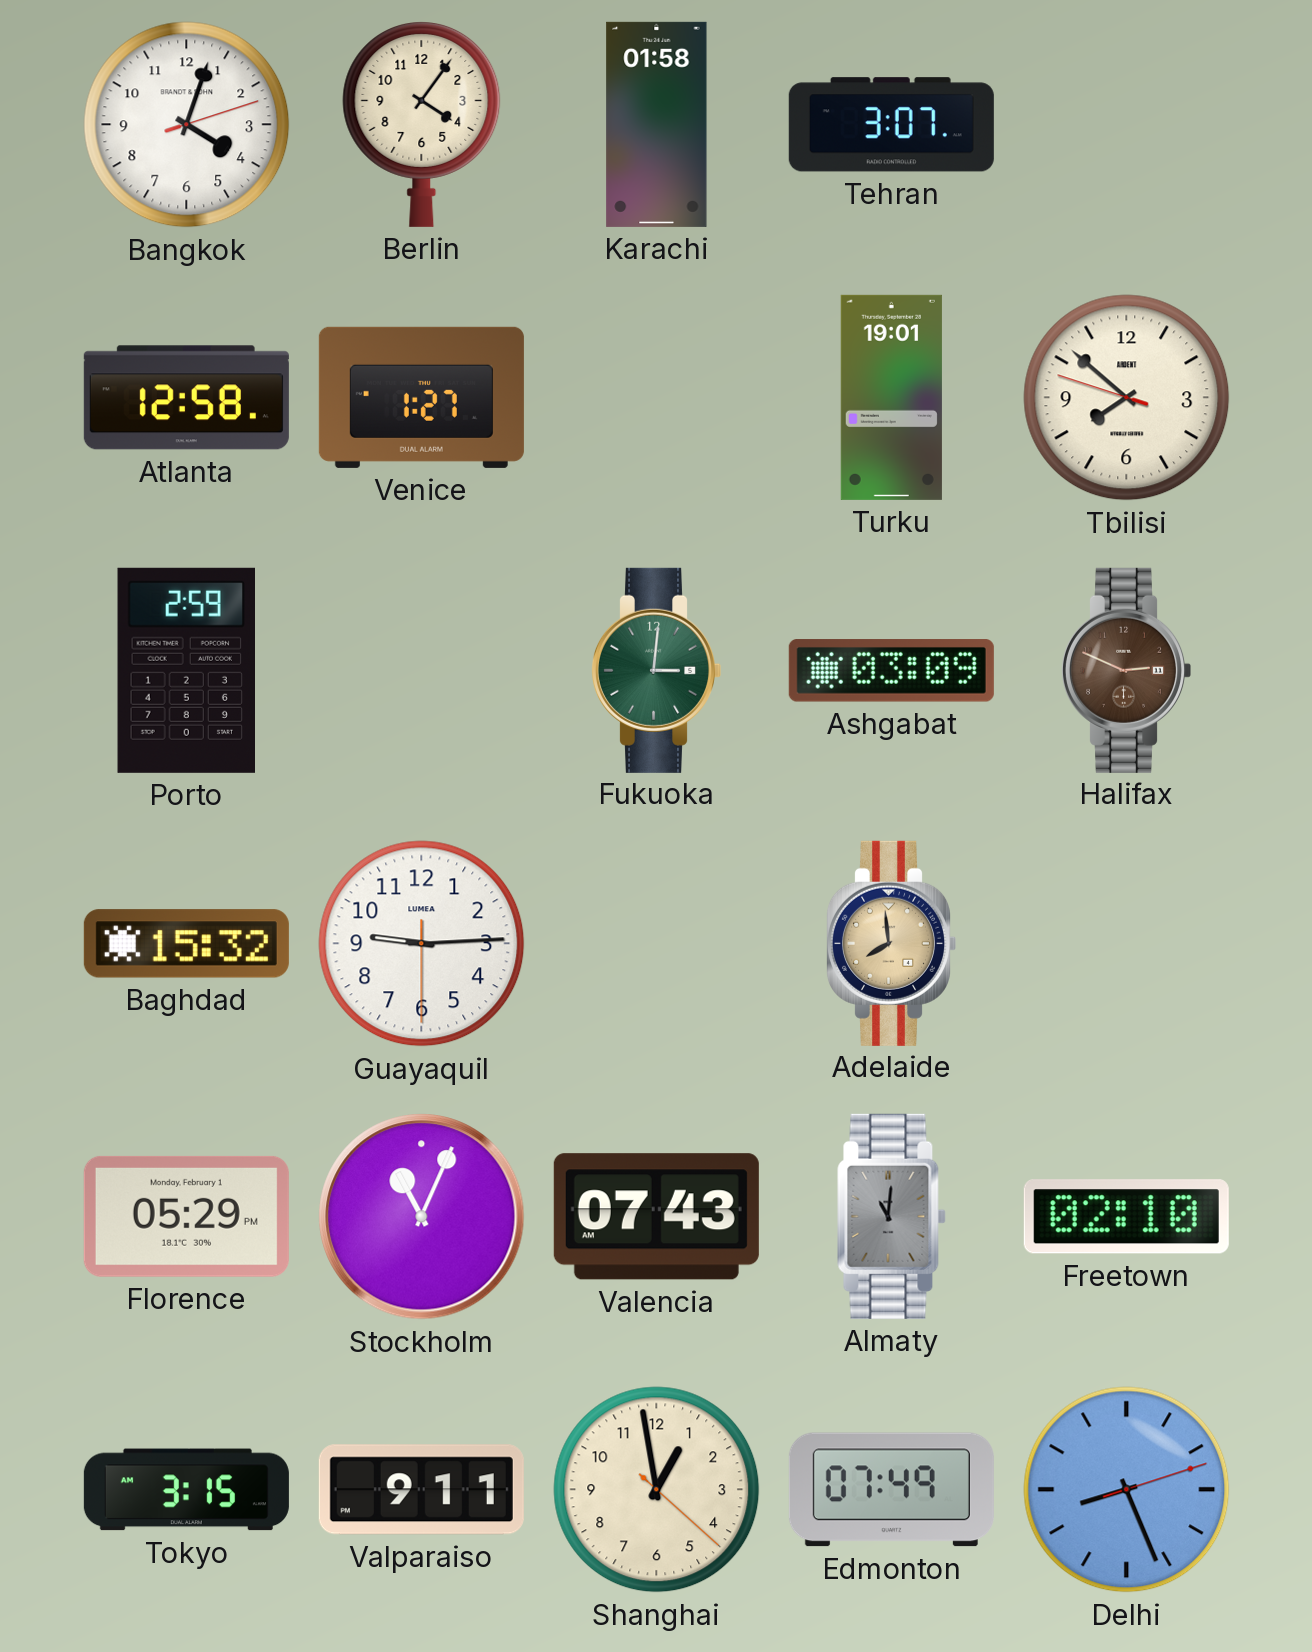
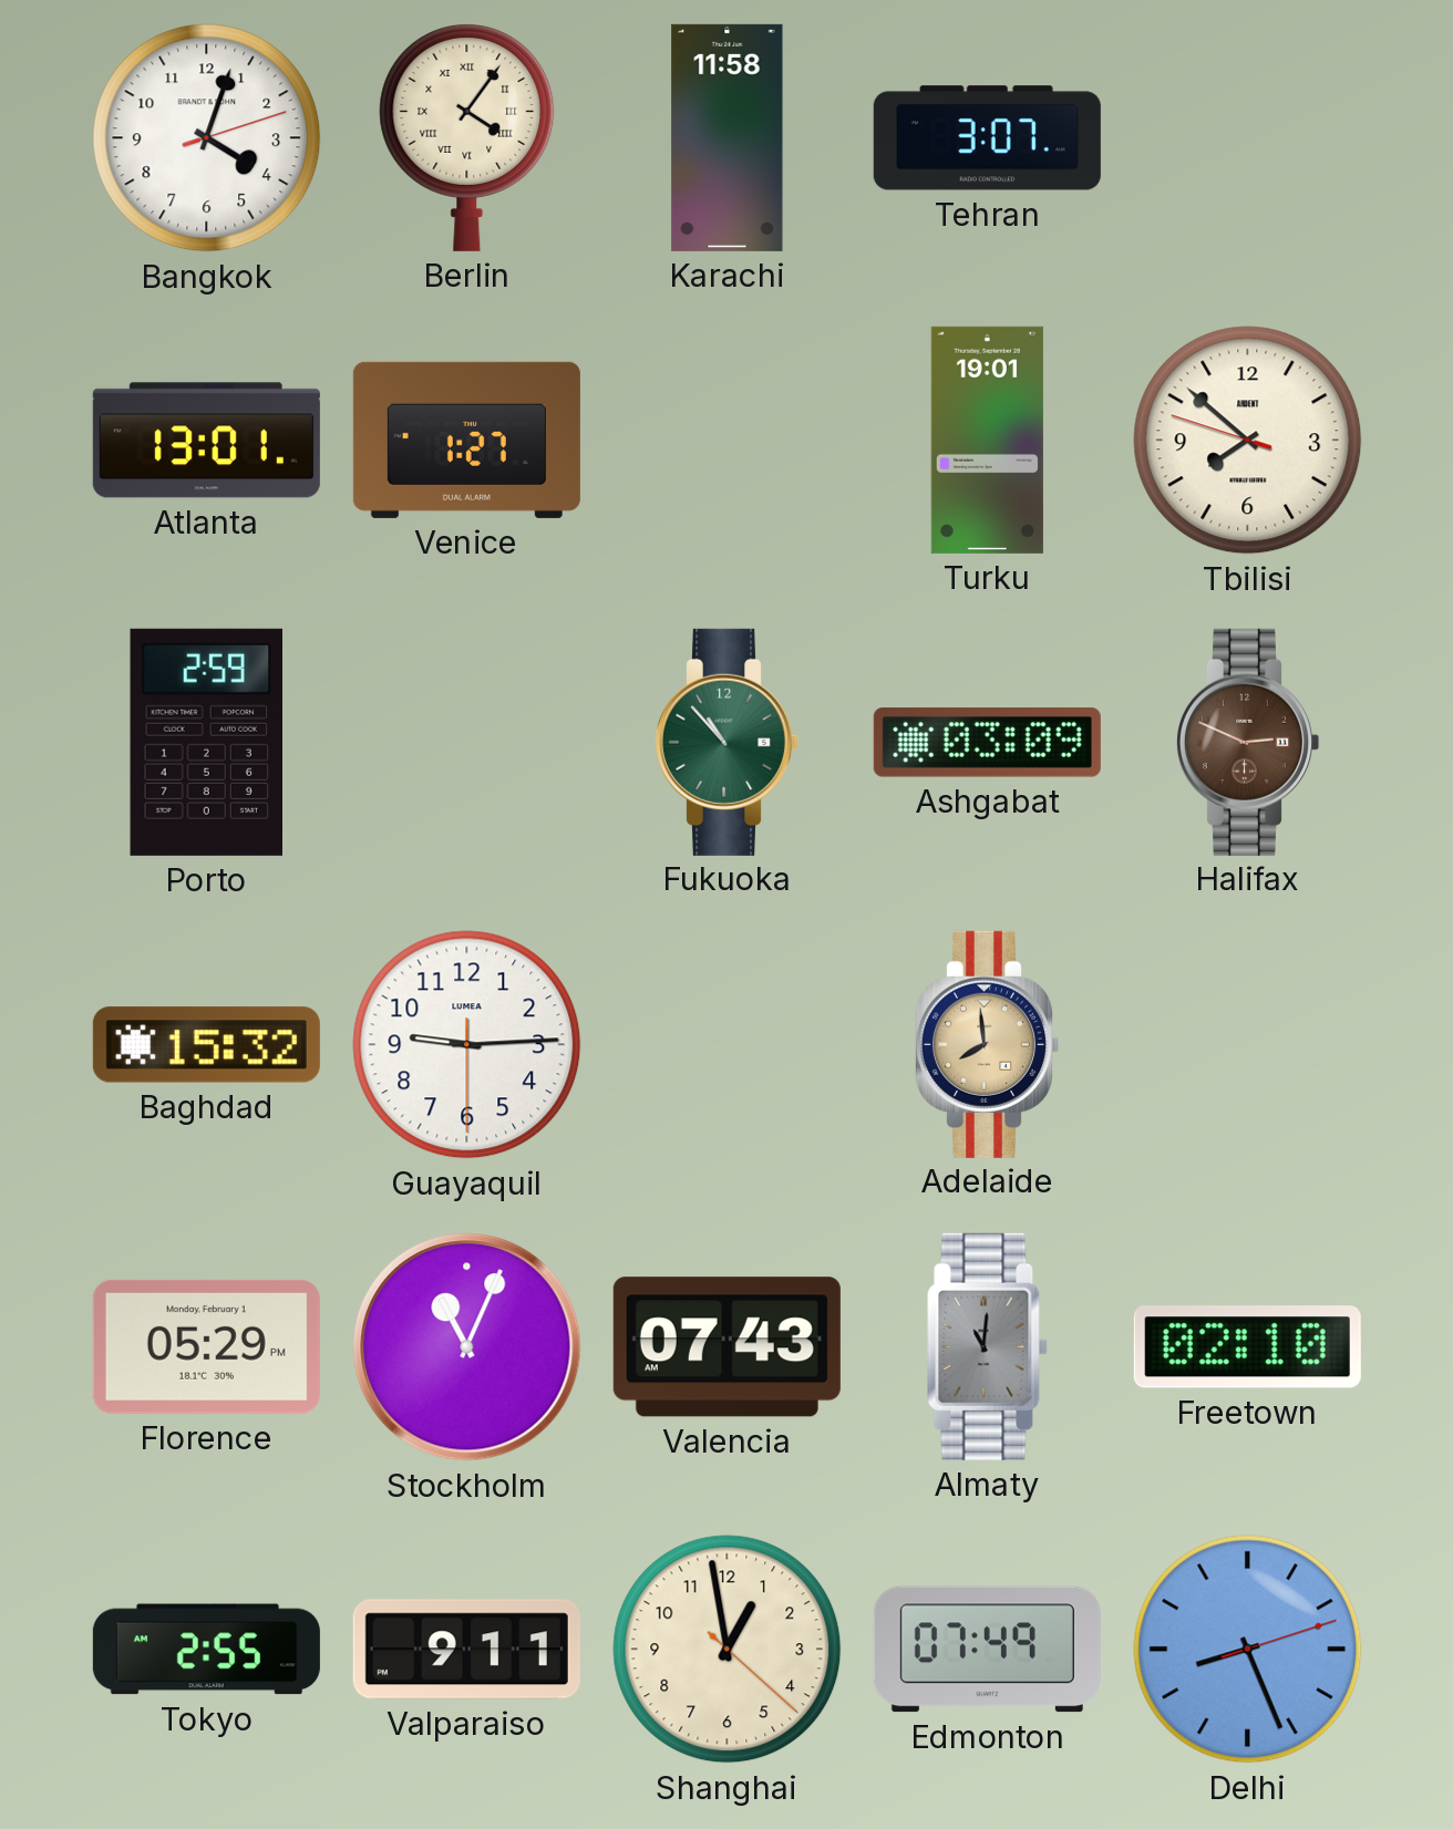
Berlin numerals: Arabic -> Roman
Karachi: 01:58 -> 11:58
Atlanta: 12:58 -> 13:01
Fukuoka: 3:01 -> 10:53
Tokyo: 3:15 -> 2:55
